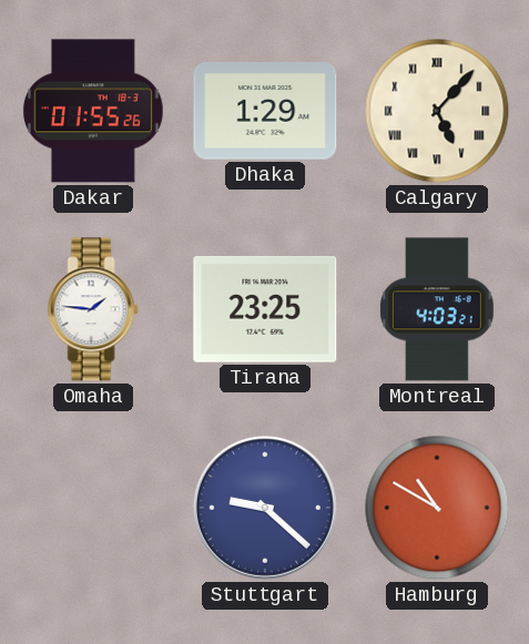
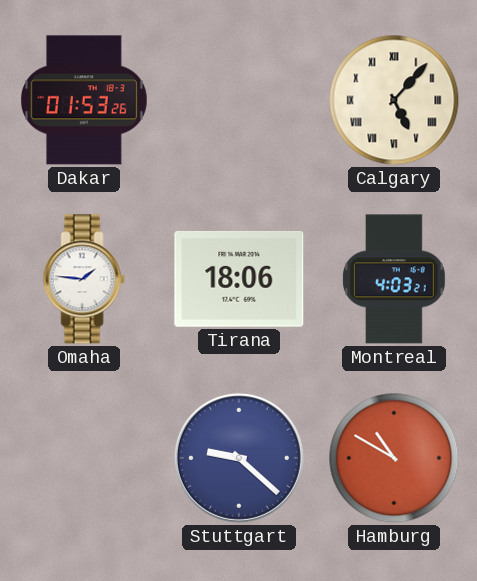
Dakar: 01:55 -> 01:53
Dhaka: 1:29 -> none
Tirana: 23:25 -> 18:06
